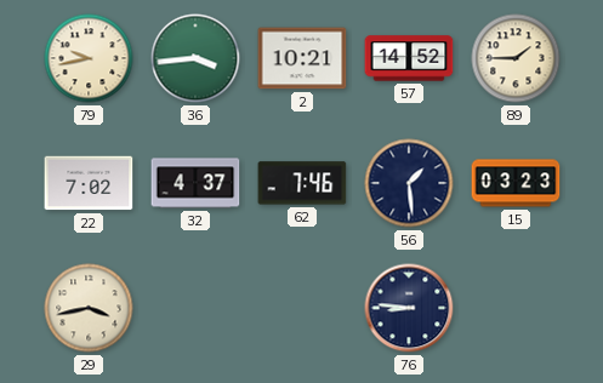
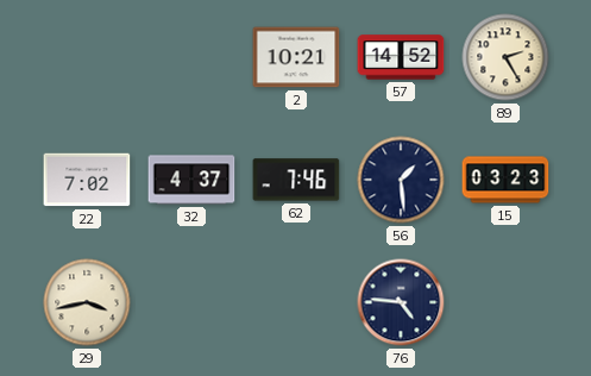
79: 9:43 -> none
36: 3:44 -> none
89: 1:45 -> 2:25
76: 8:46 -> 4:46
